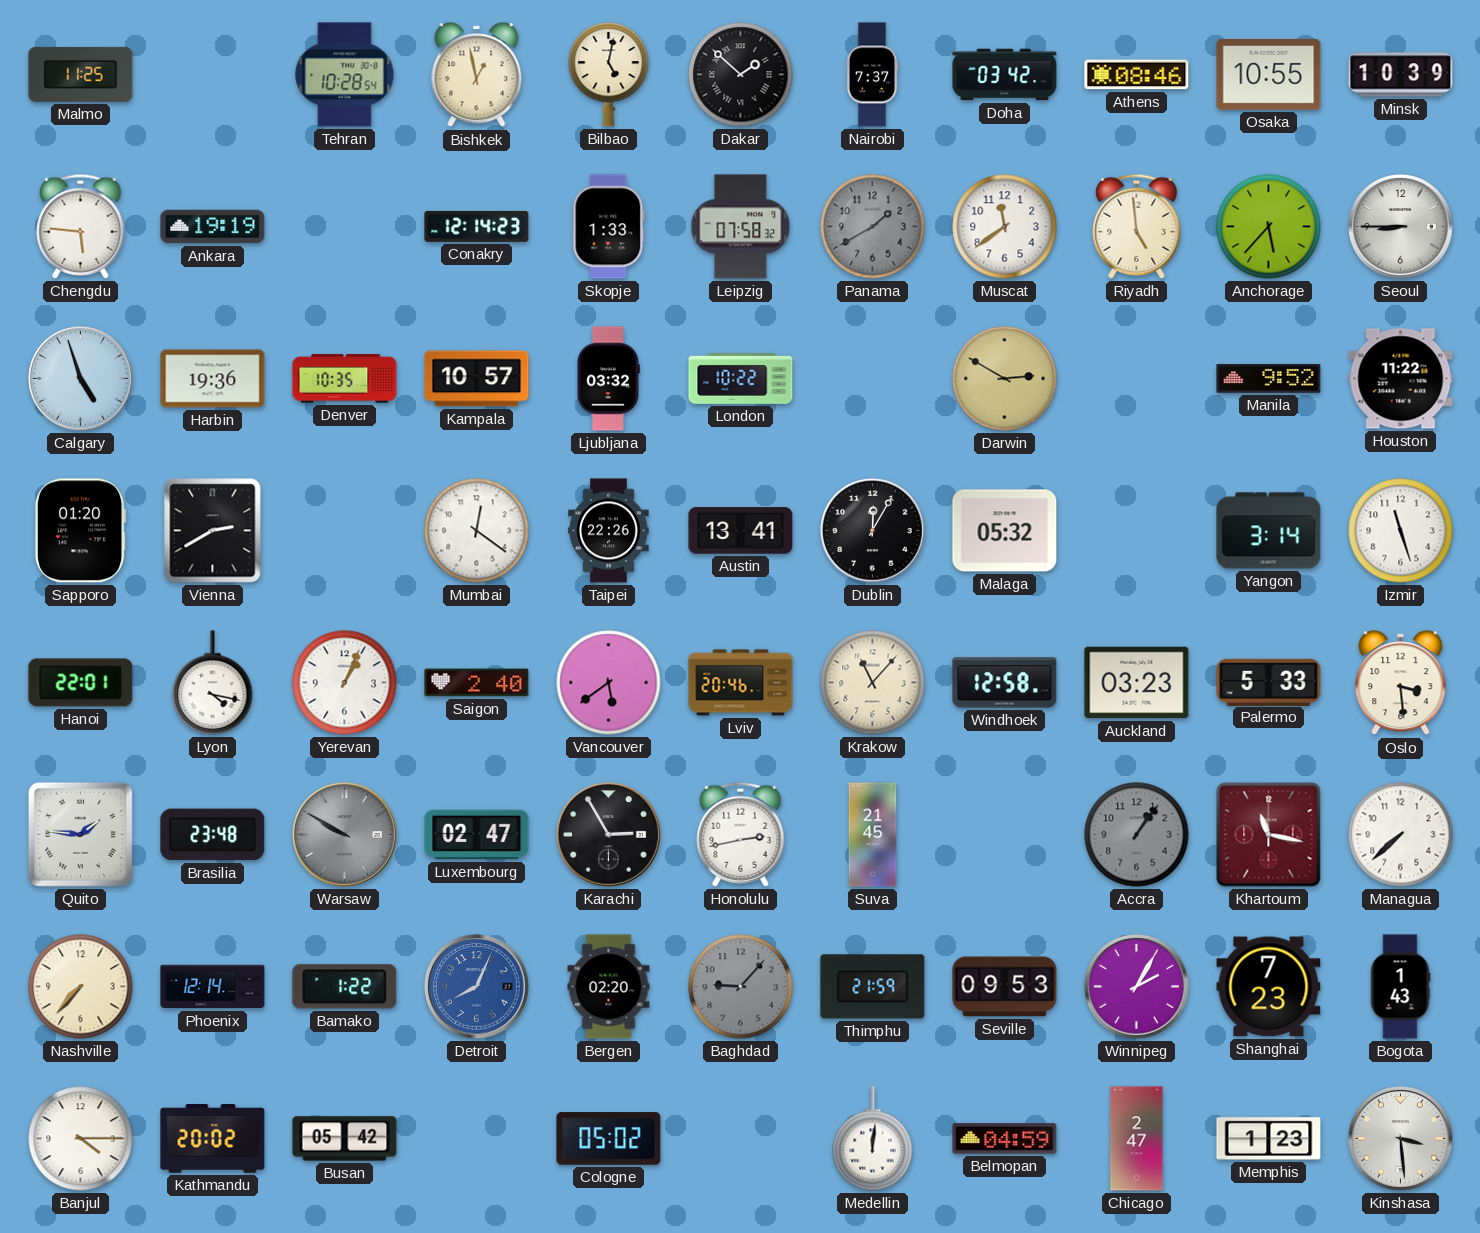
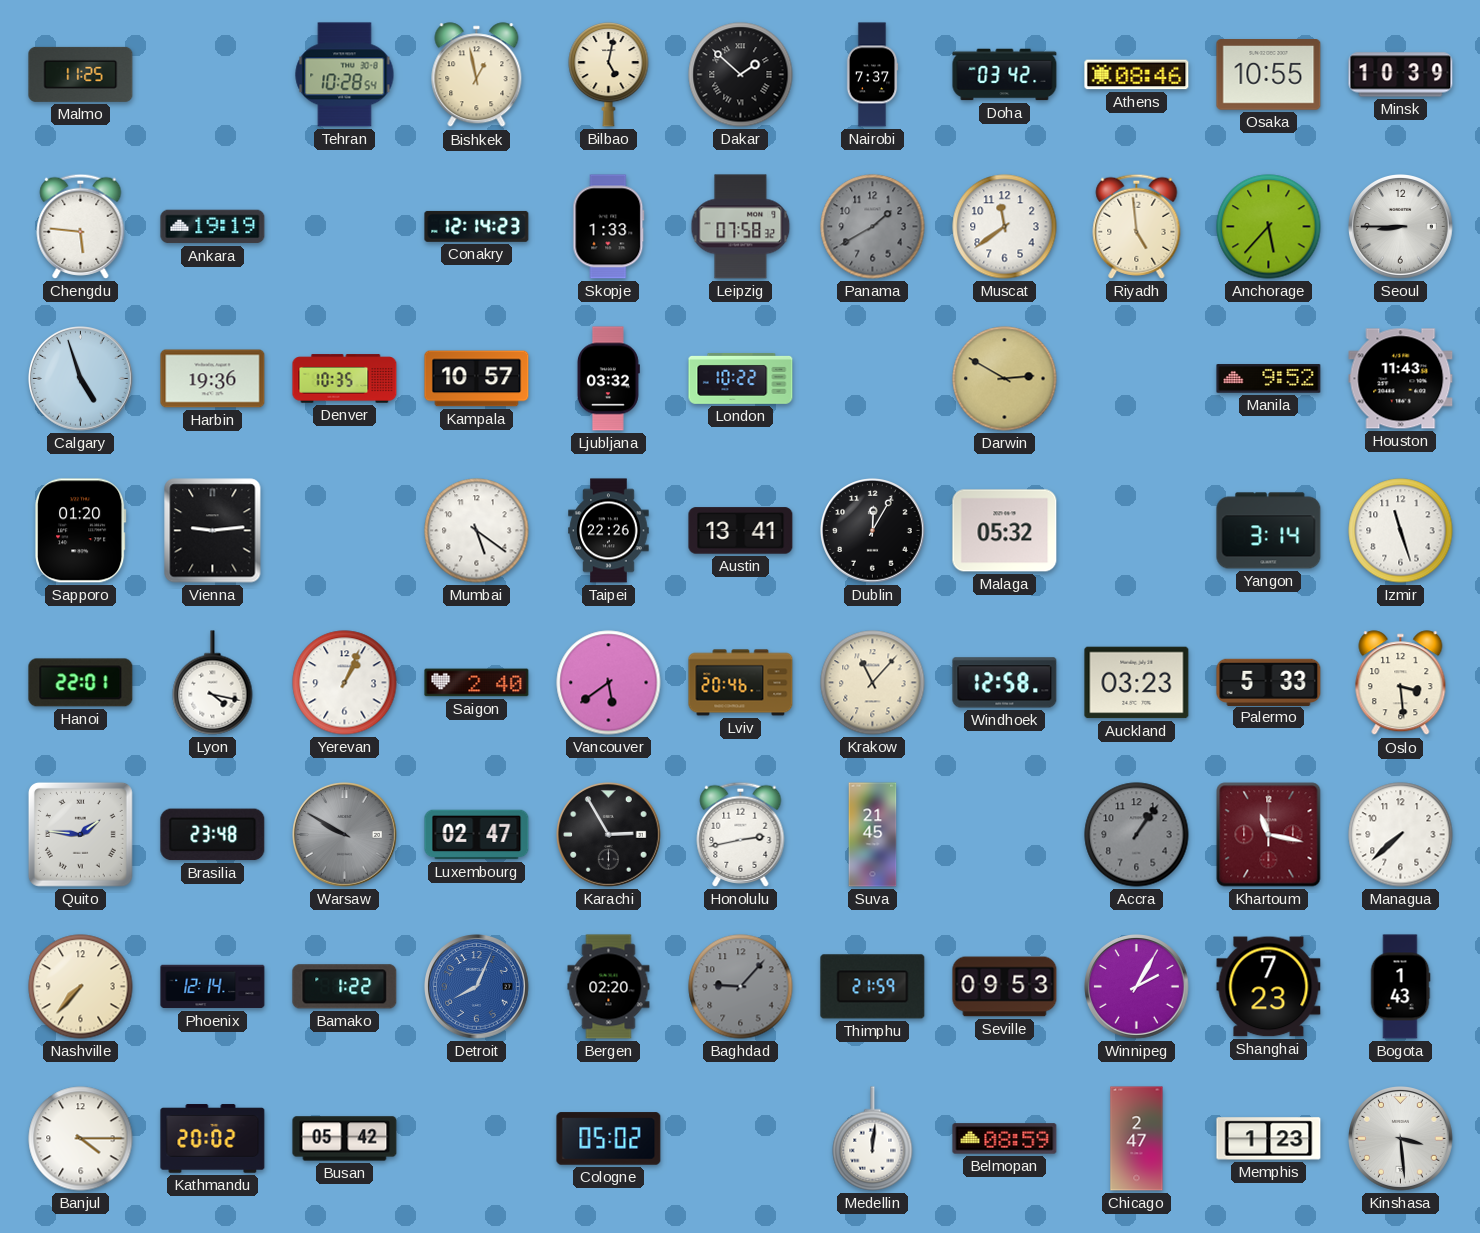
Houston: 11:22 -> 11:43
Vienna: 2:40 -> 9:14
Mumbai: 12:21 -> 5:21
Belmopan: 04:59 -> 08:59
